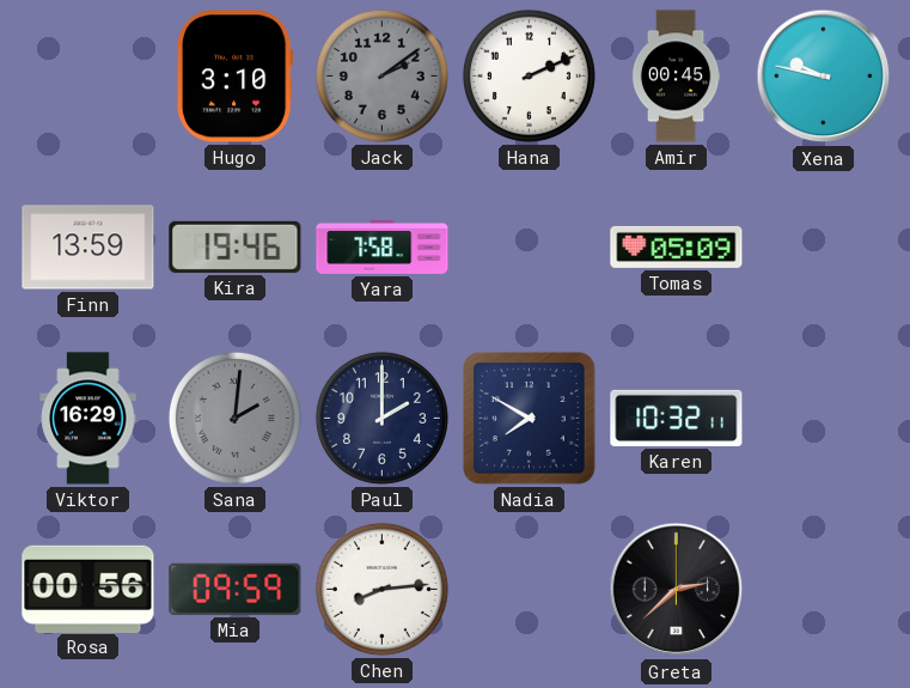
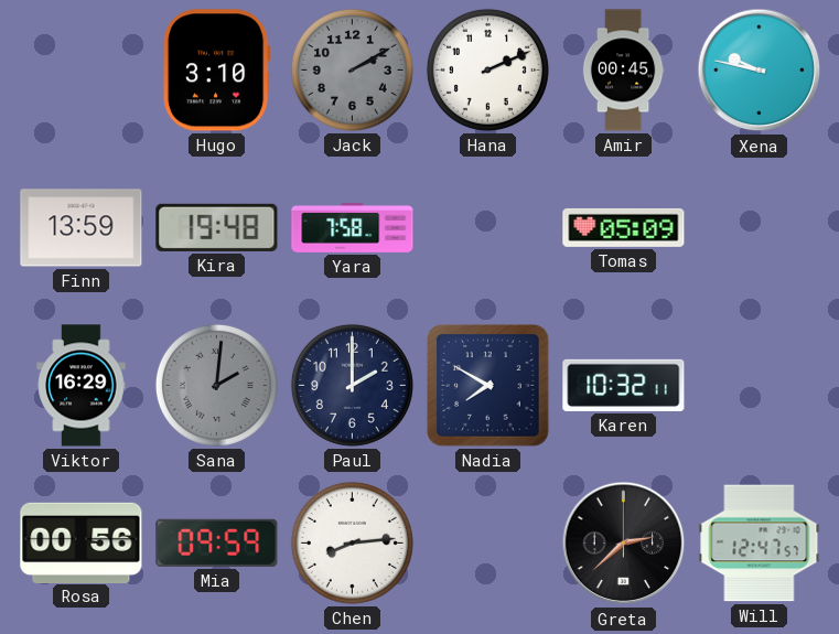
Jack: 2:09 -> 2:10
Kira: 19:46 -> 19:48
Will: none -> 12:47
